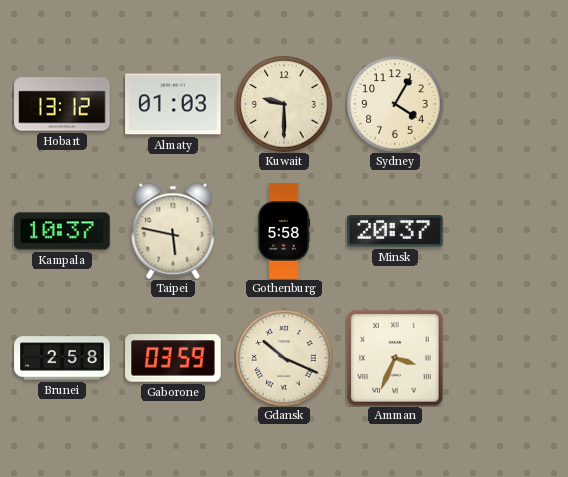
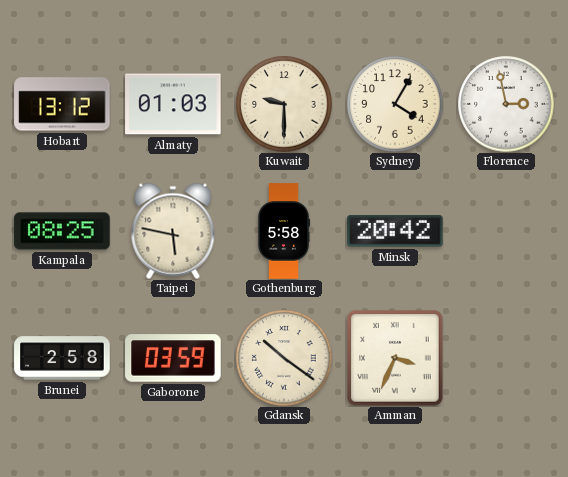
Florence: none -> 2:58
Kampala: 10:37 -> 08:25
Minsk: 20:37 -> 20:42
Gdansk: 10:19 -> 10:21
